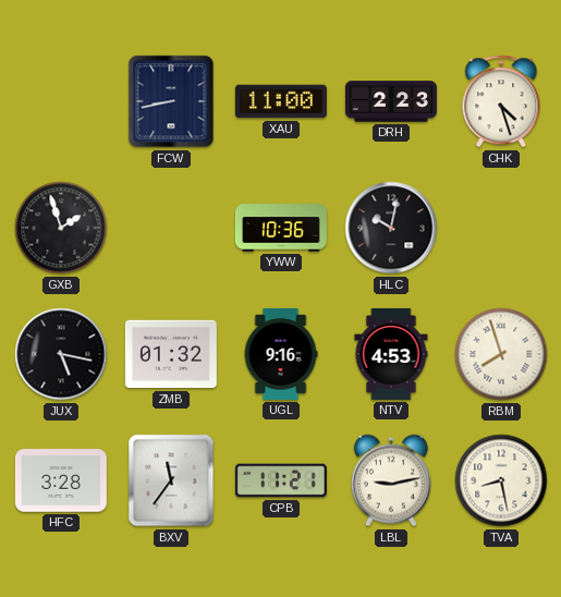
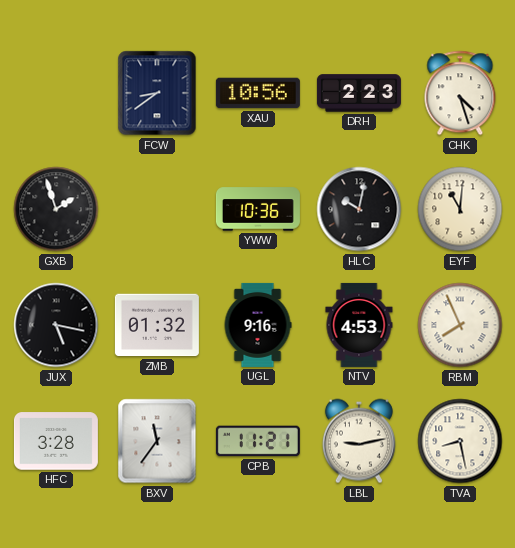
FCW: 8:43 -> 8:39
XAU: 11:00 -> 10:56
EYF: none -> 11:01
RBM: 7:57 -> 7:56
